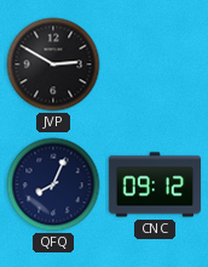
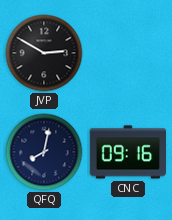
QFQ: 8:04 -> 8:02
CNC: 09:12 -> 09:16
